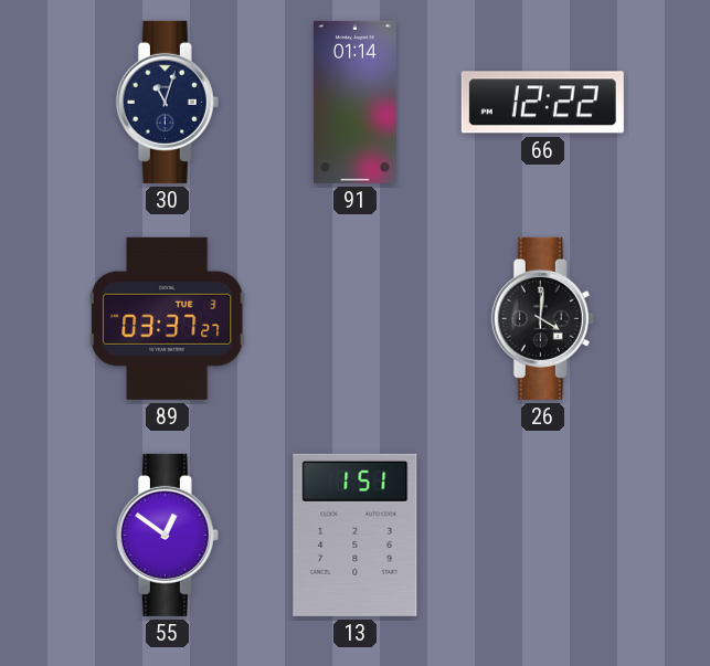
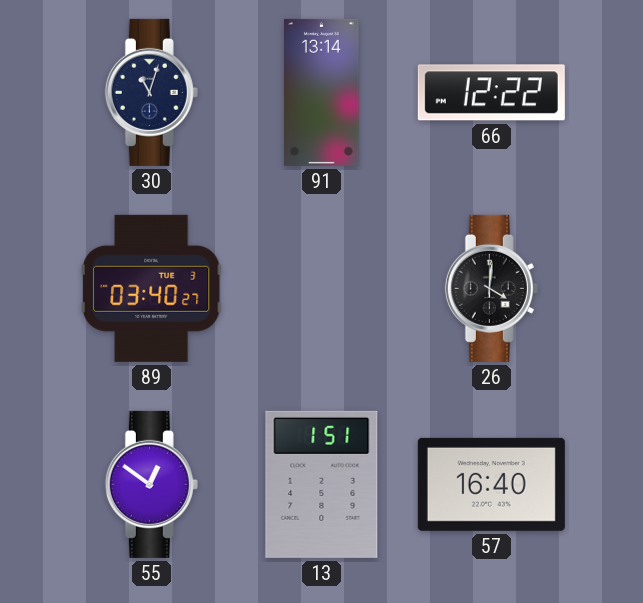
91: 01:14 -> 13:14
89: 03:37 -> 03:40
57: none -> 16:40
